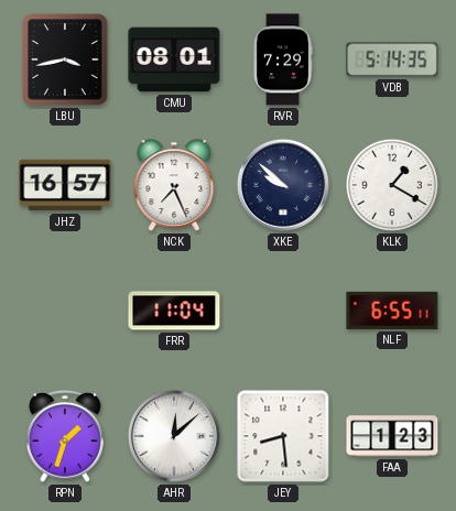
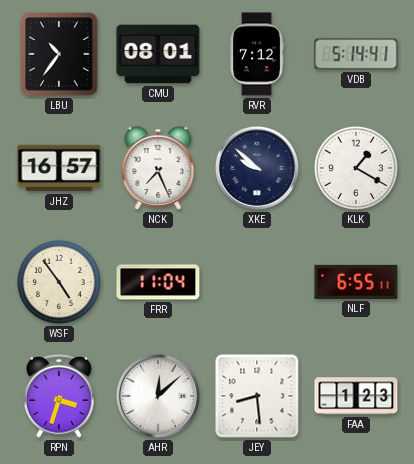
LBU: 3:43 -> 10:36
RVR: 7:29 -> 7:12
VDB: 5:14:35 -> 5:14:41
WSF: none -> 4:54
RPN: 1:33 -> 3:33
